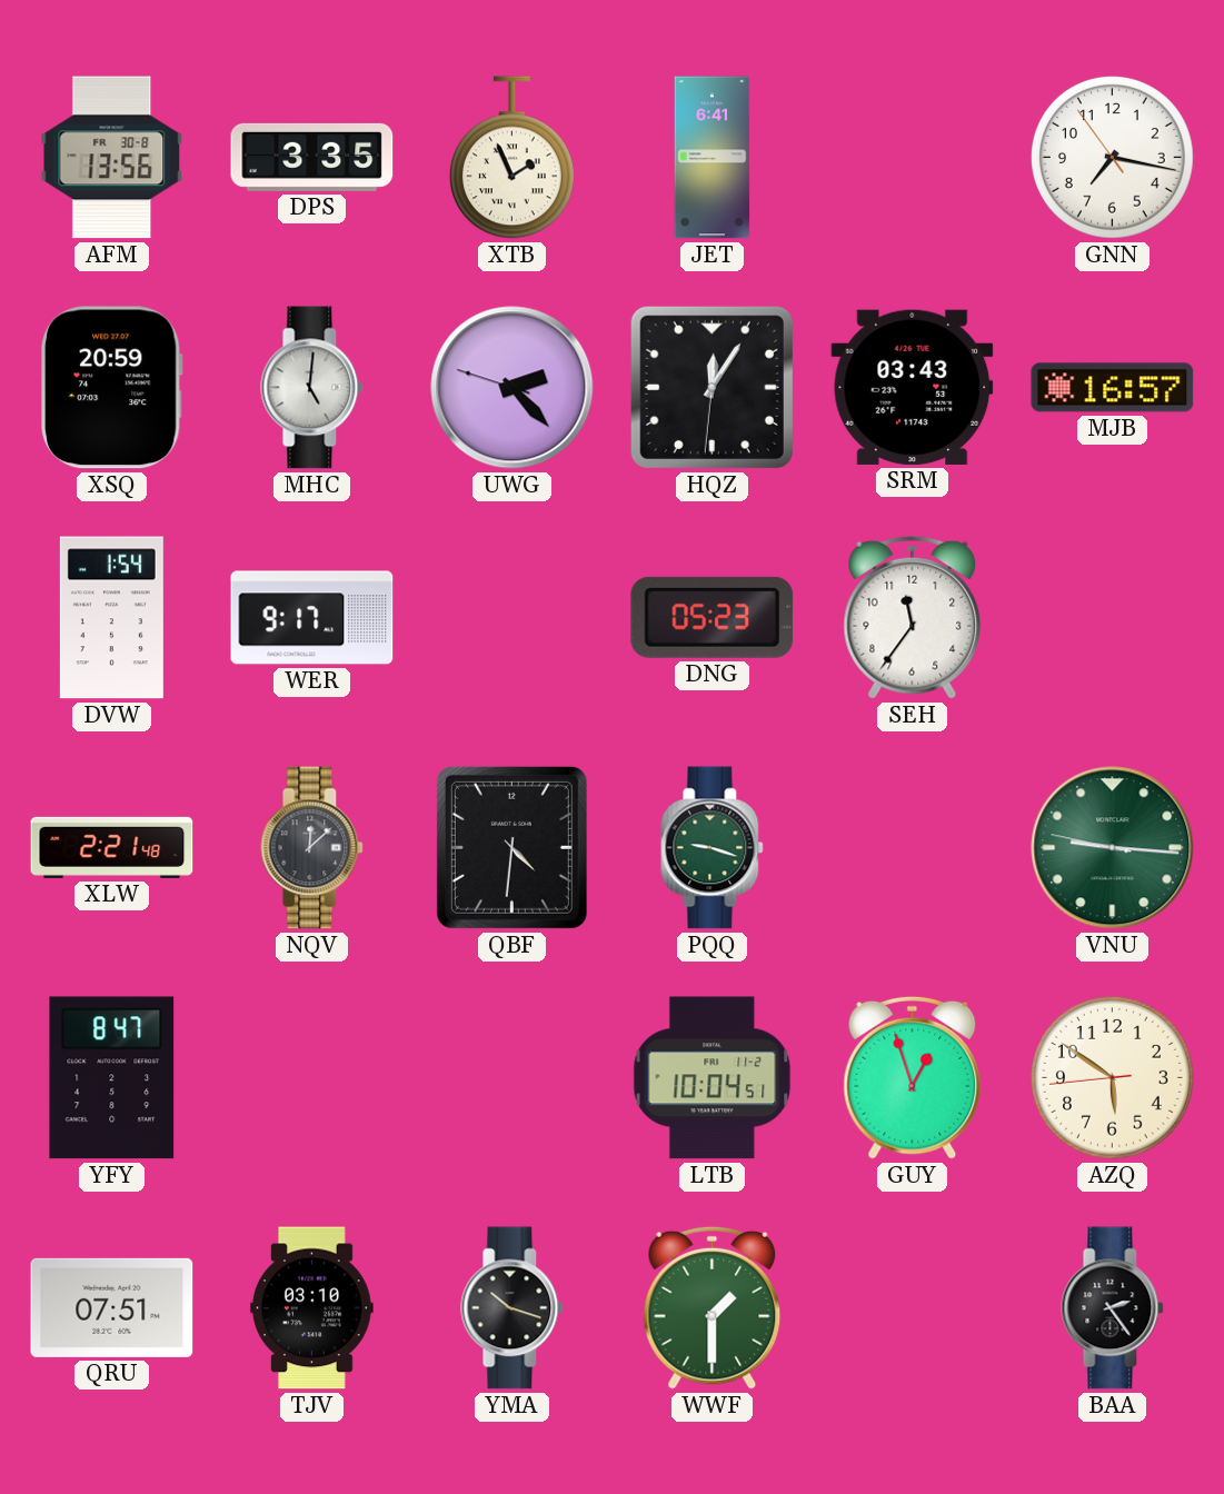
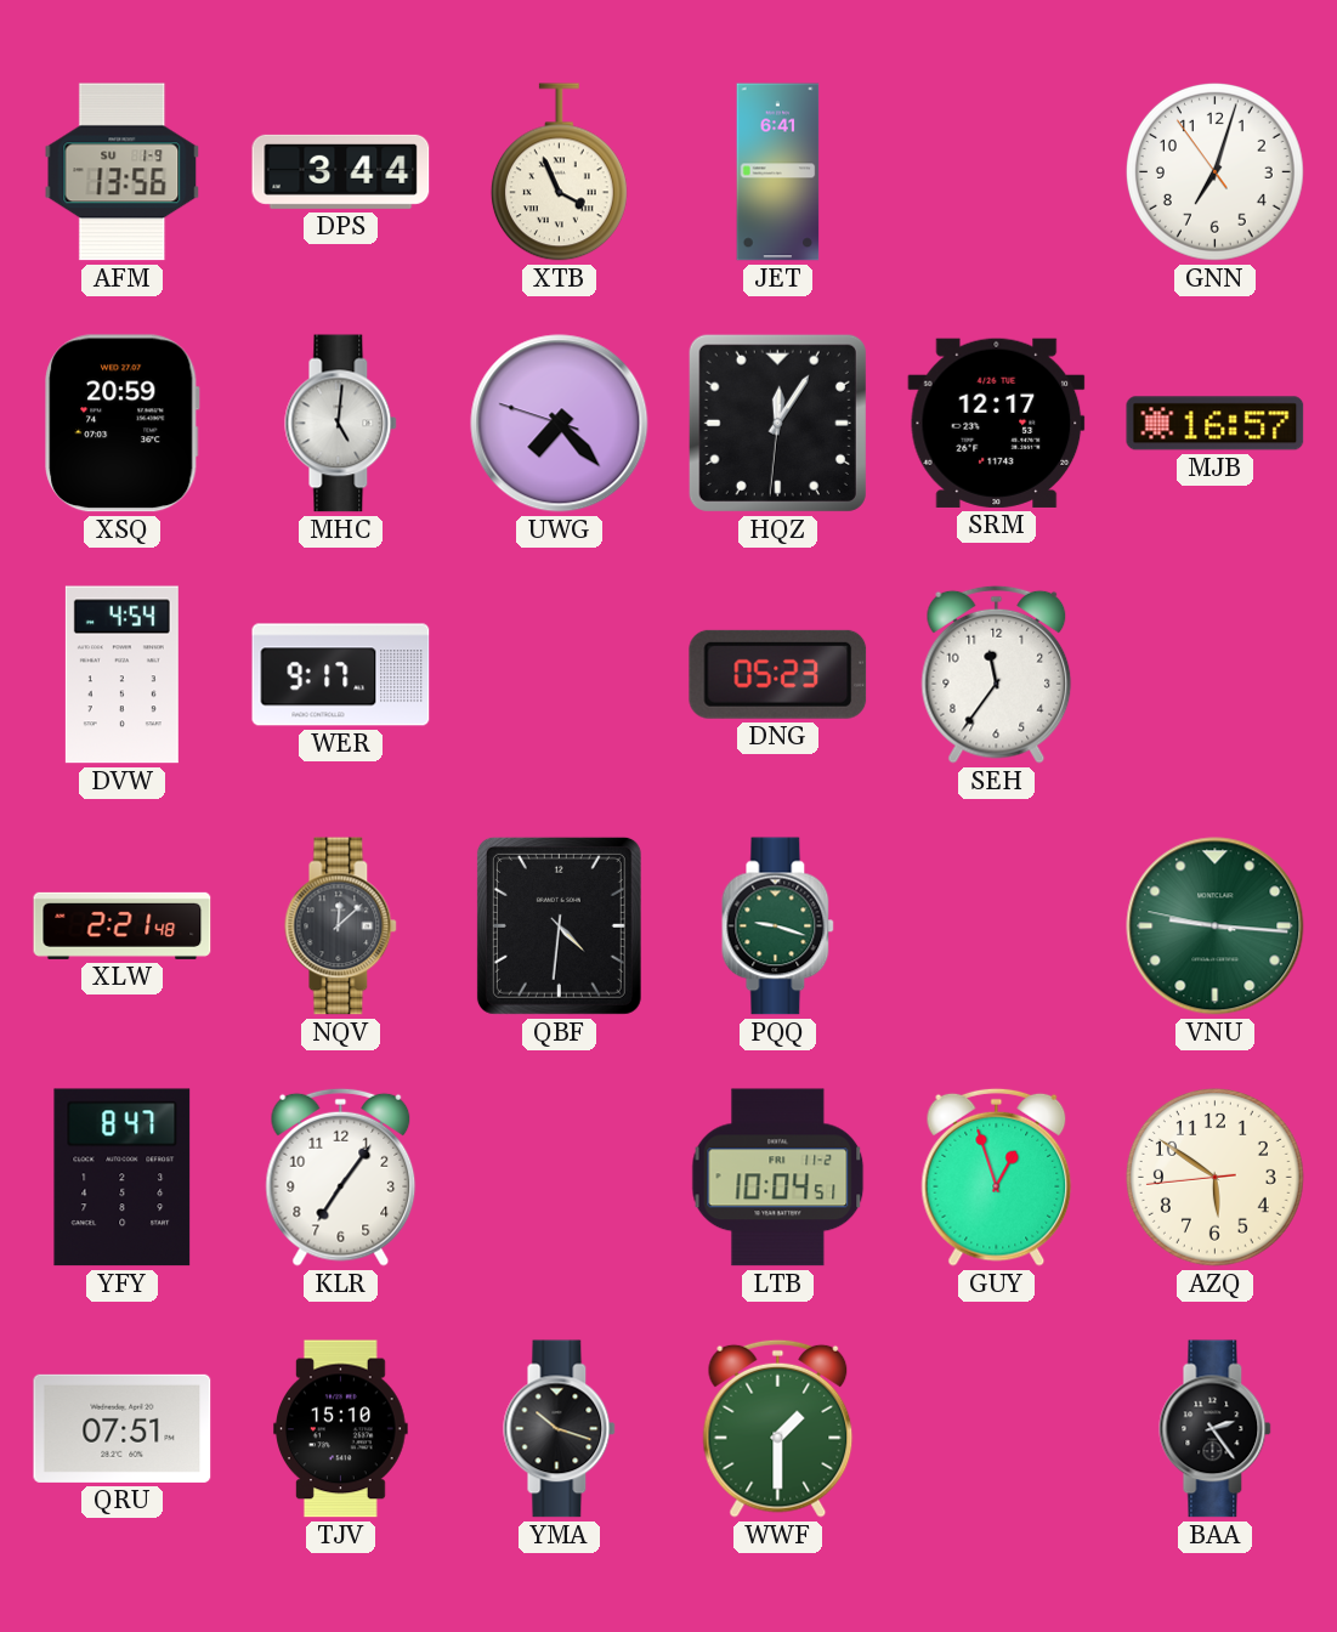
AFM date: FR 30-8 -> SU 1-9
DPS: 3:35 -> 3:44
XTB: 1:56 -> 3:56
GNN: 7:16 -> 7:02
UWG: 2:22 -> 7:22
SRM: 03:43 -> 12:17
DVW: 1:54 -> 4:54
KLR: none -> 7:06
TJV: 03:10 -> 15:10
